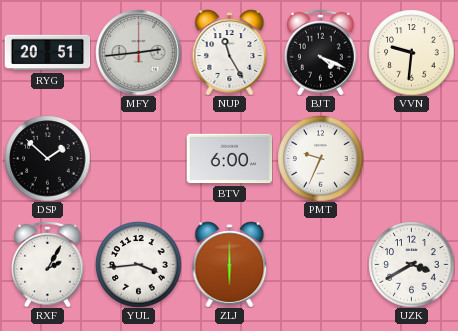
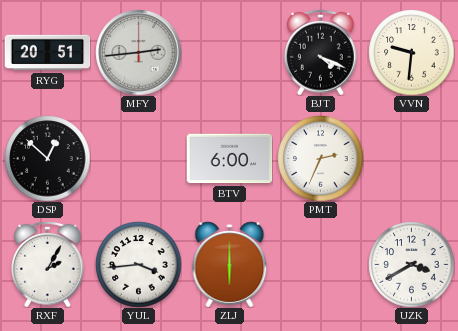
NUP: 11:25 -> none
DSP: 1:52 -> 12:52
PMT: 9:34 -> 2:34
